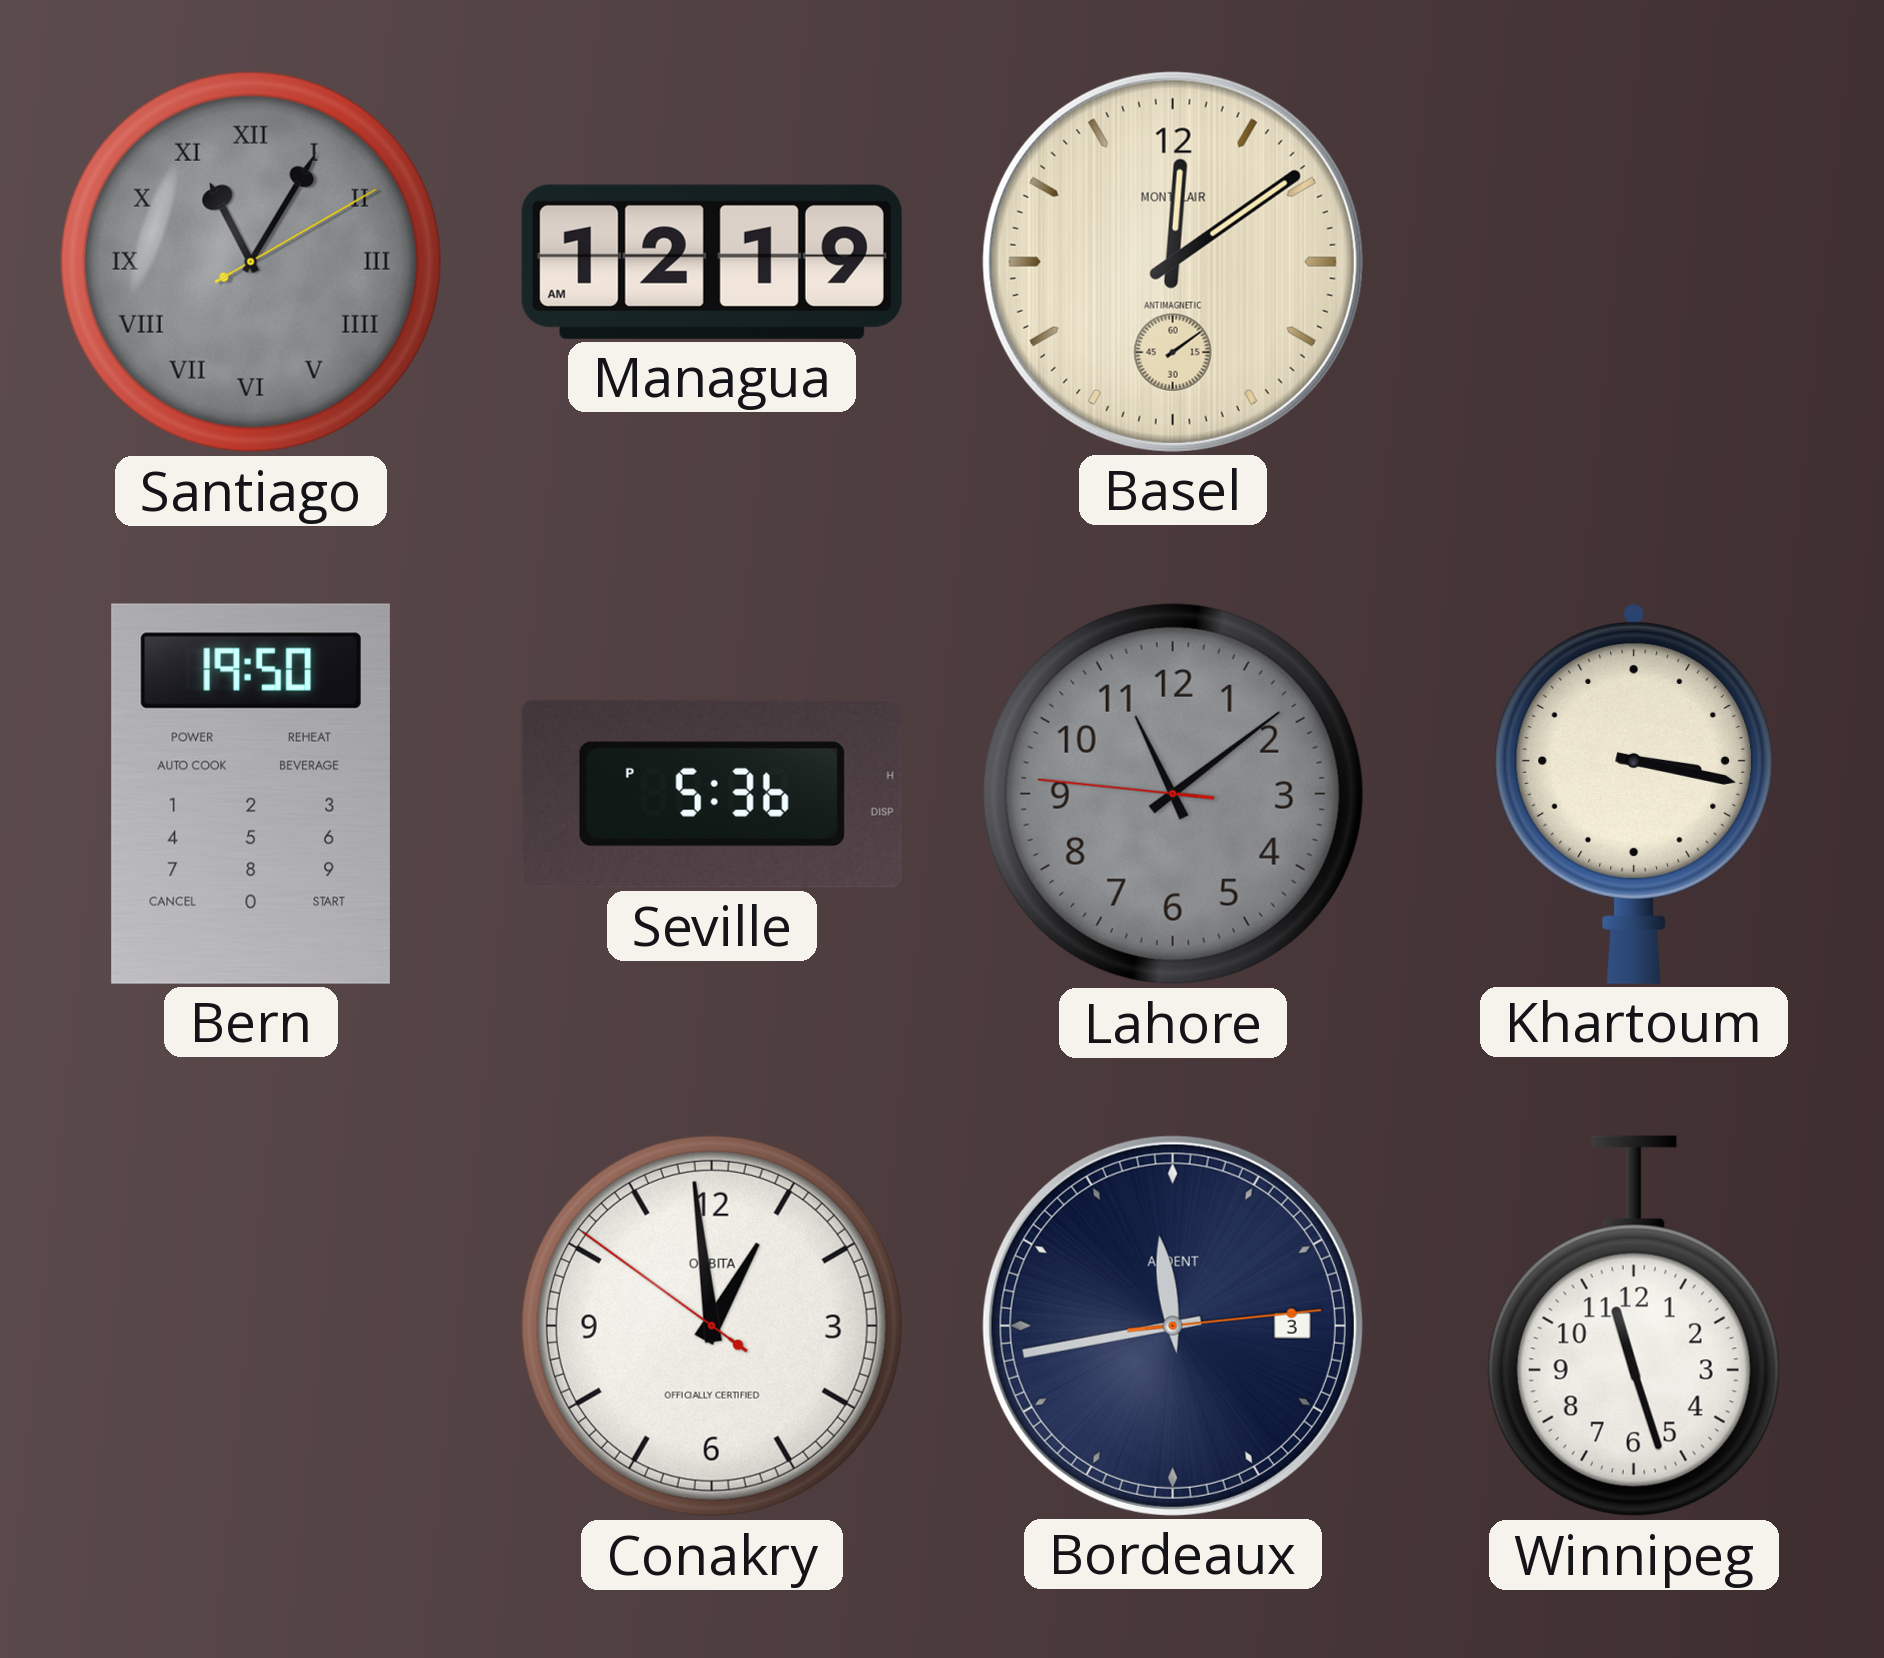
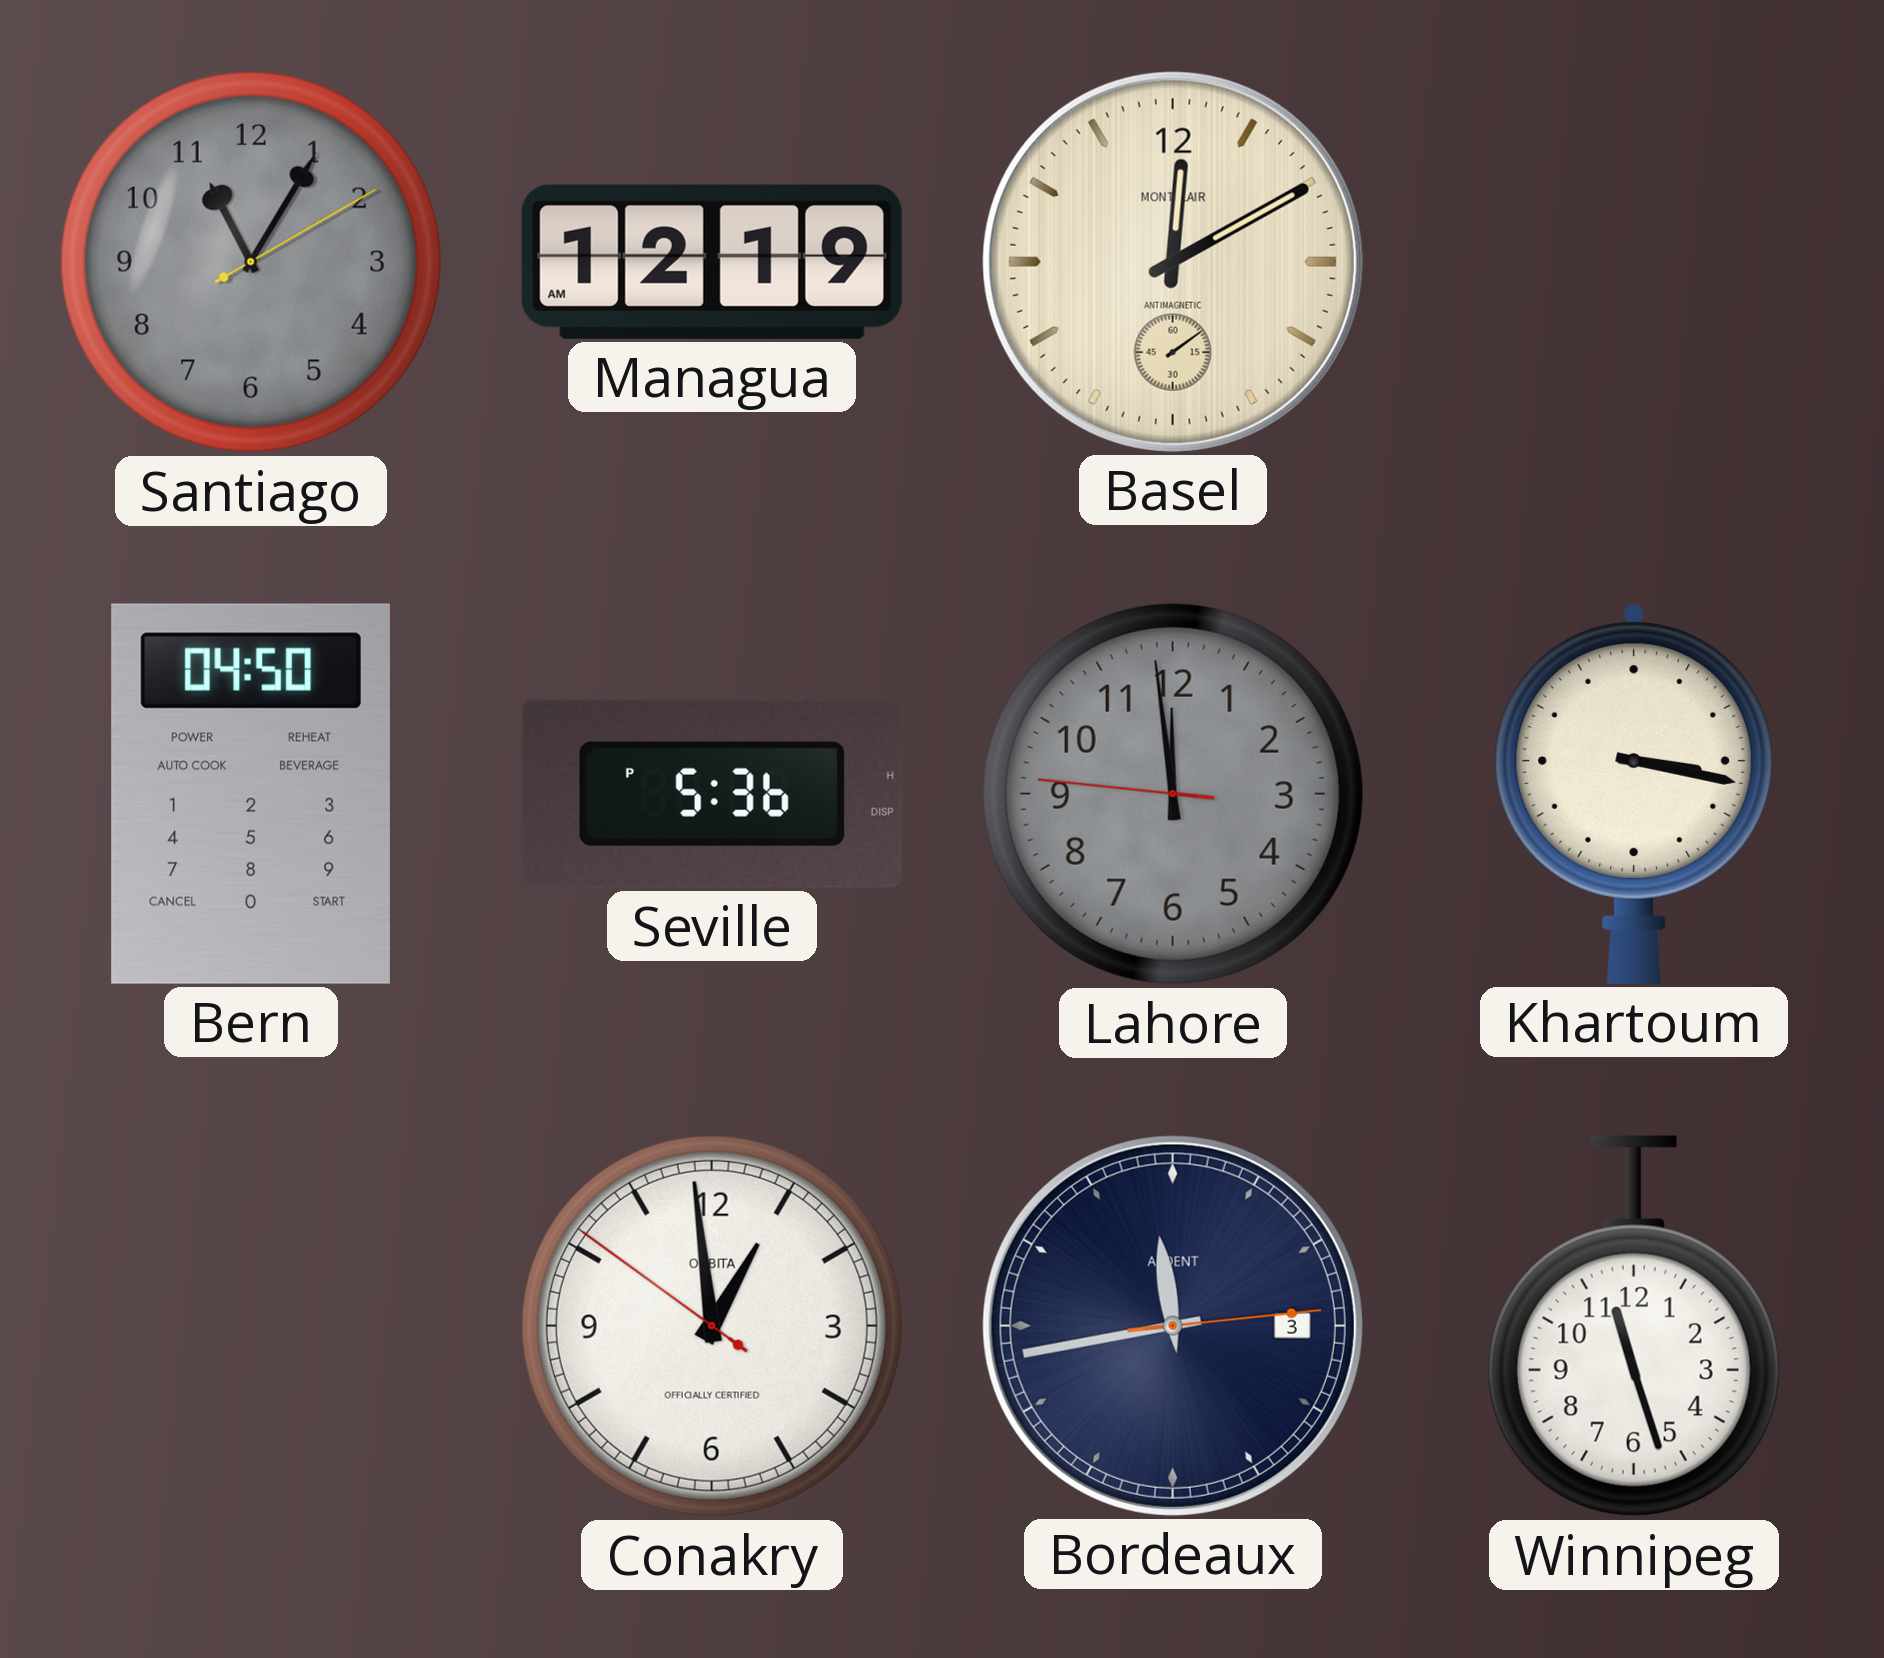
Santiago numerals: Roman -> Arabic
Basel: 12:09 -> 12:10
Bern: 19:50 -> 04:50
Lahore: 11:08 -> 11:58
